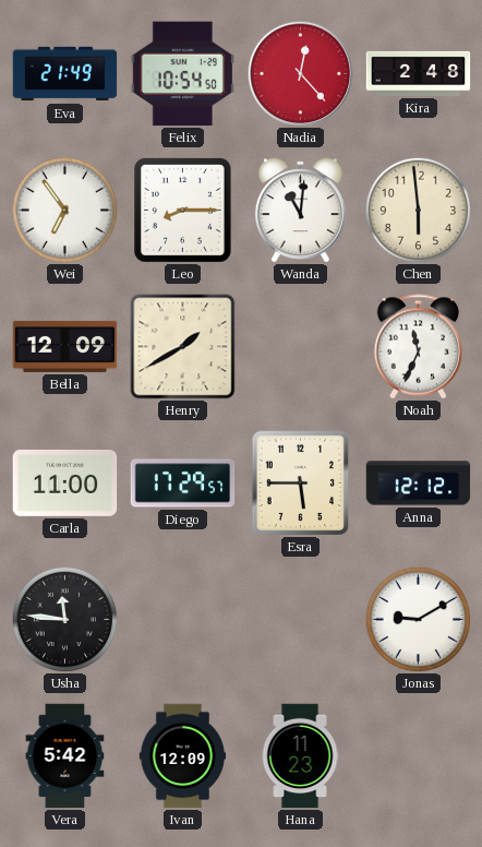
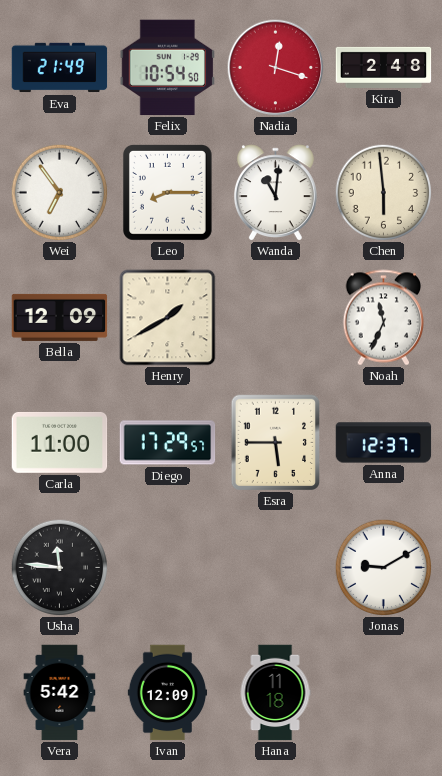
Nadia: 12:23 -> 12:18
Anna: 12:12 -> 12:37
Hana: 11:23 -> 11:18
